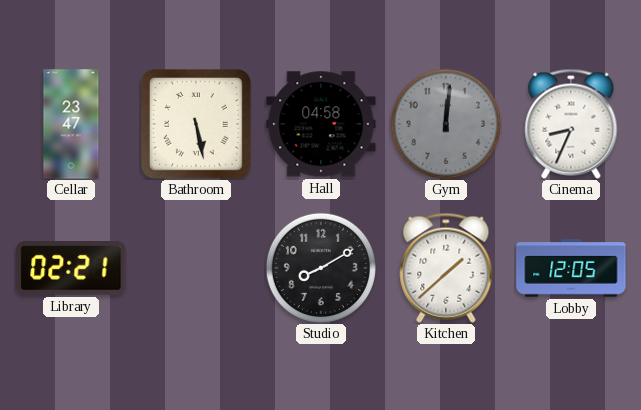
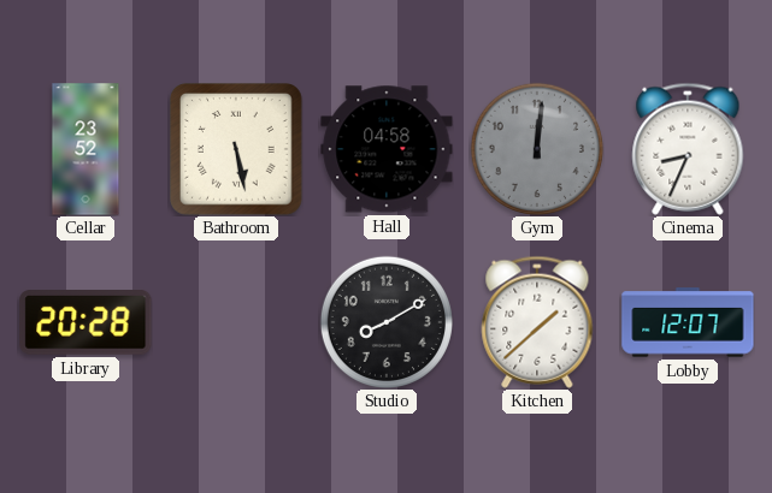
Cellar: 23:47 -> 23:52
Library: 02:21 -> 20:28
Lobby: 12:05 -> 12:07
